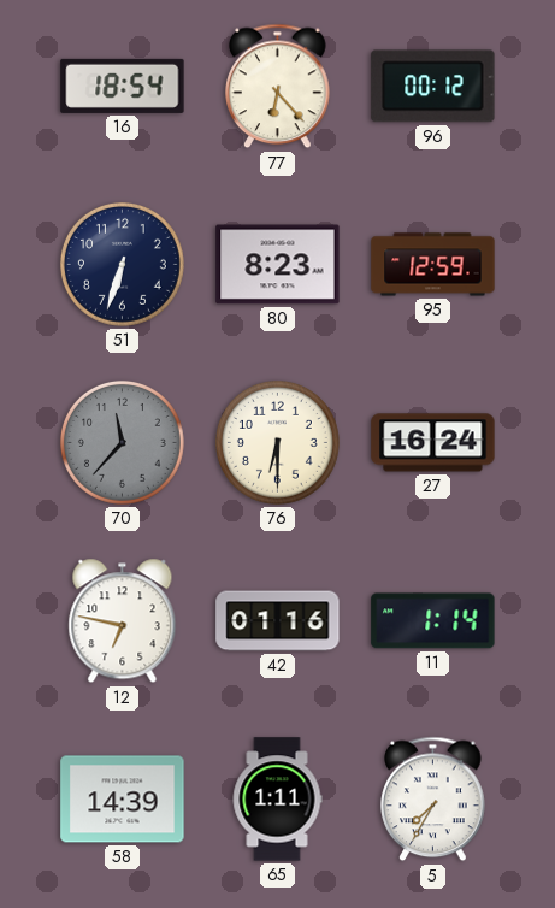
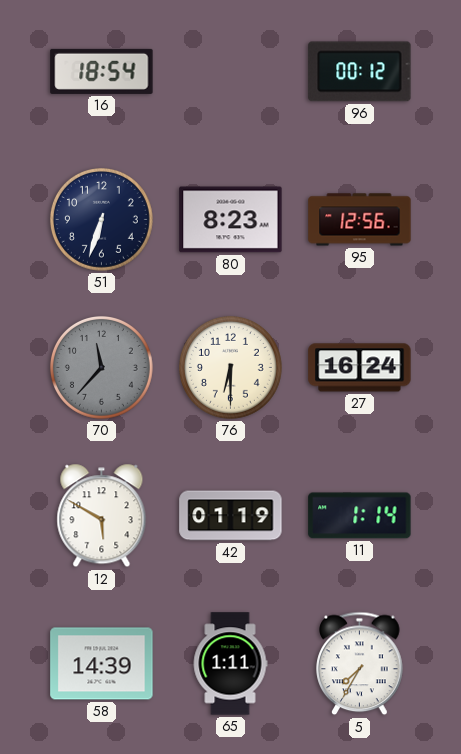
77: 6:23 -> none
95: 12:59 -> 12:56
12: 6:47 -> 5:50
42: 01:16 -> 01:19
